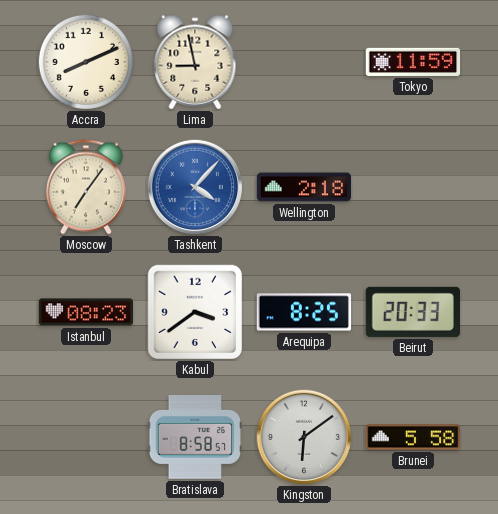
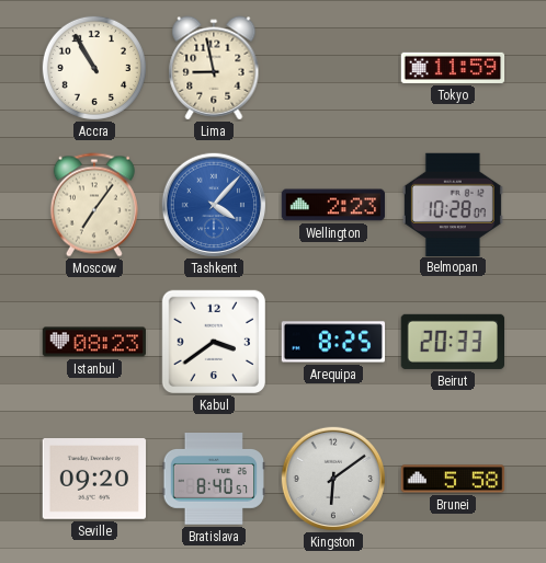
Accra: 8:11 -> 10:55
Wellington: 2:18 -> 2:23
Belmopan: none -> 10:28
Seville: none -> 09:20
Bratislava: 8:58 -> 8:40
